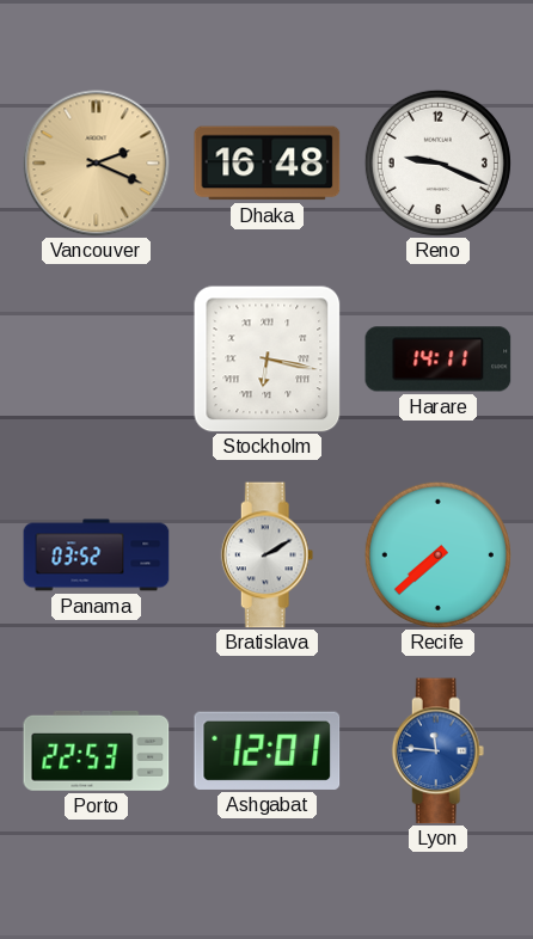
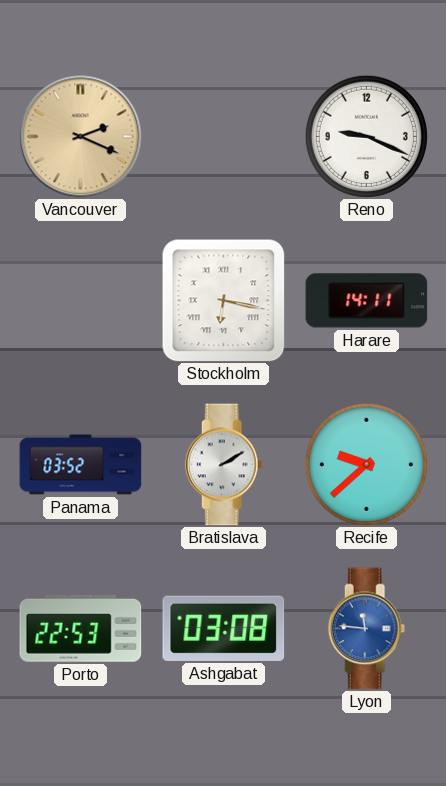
Dhaka: 16:48 -> none
Recife: 7:38 -> 9:38
Ashgabat: 12:01 -> 03:08
